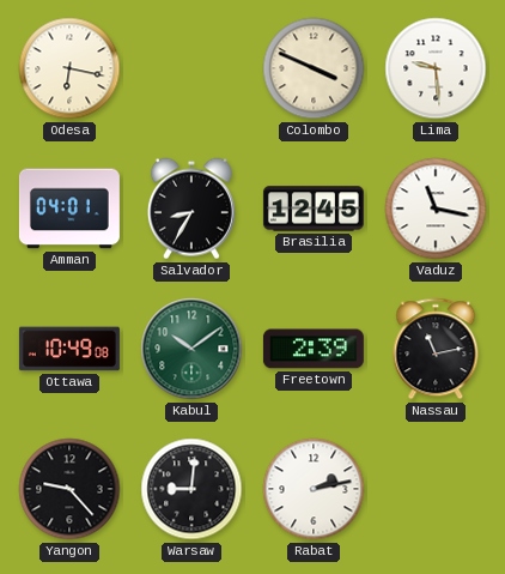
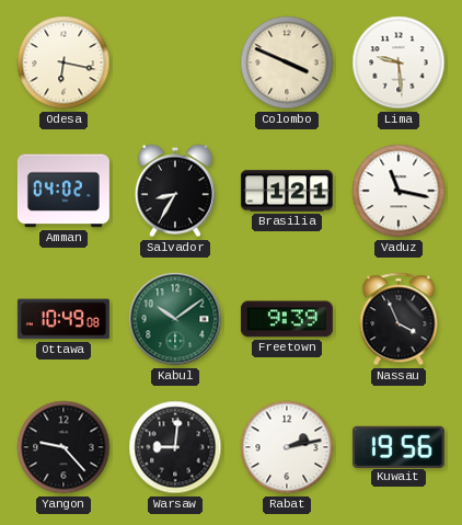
Amman: 04:01 -> 04:02
Brasilia: 12:45 -> 1:21
Freetown: 2:39 -> 9:39
Nassau: 11:13 -> 3:56
Kuwait: none -> 19:56
